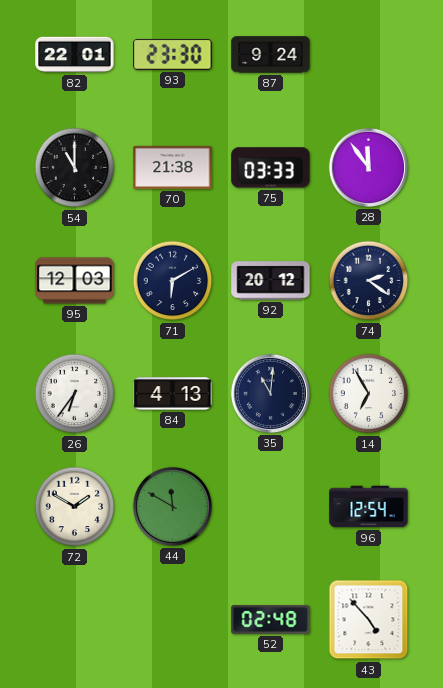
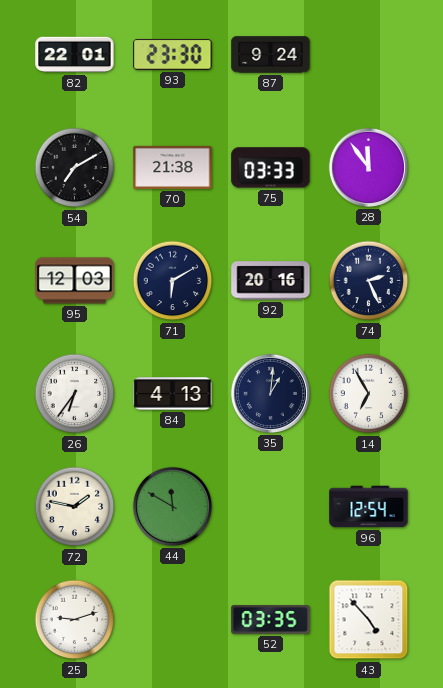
54: 11:00 -> 7:10
92: 20:12 -> 20:16
74: 2:21 -> 2:26
35: 11:01 -> 1:01
72: 1:50 -> 1:47
25: none -> 9:12
52: 02:48 -> 03:35
